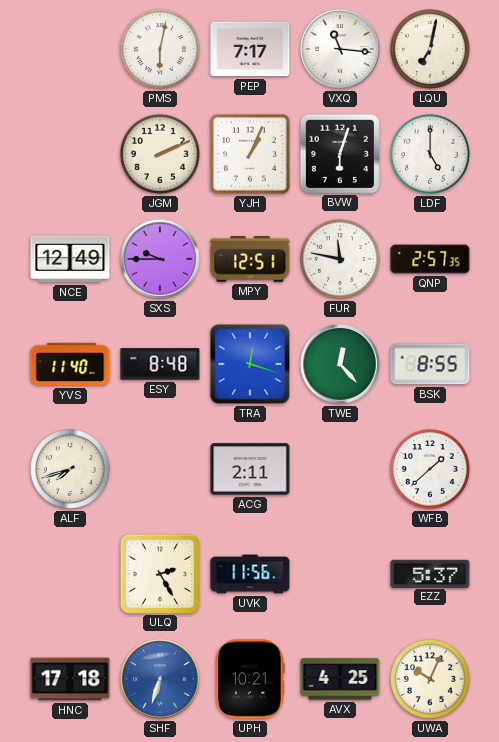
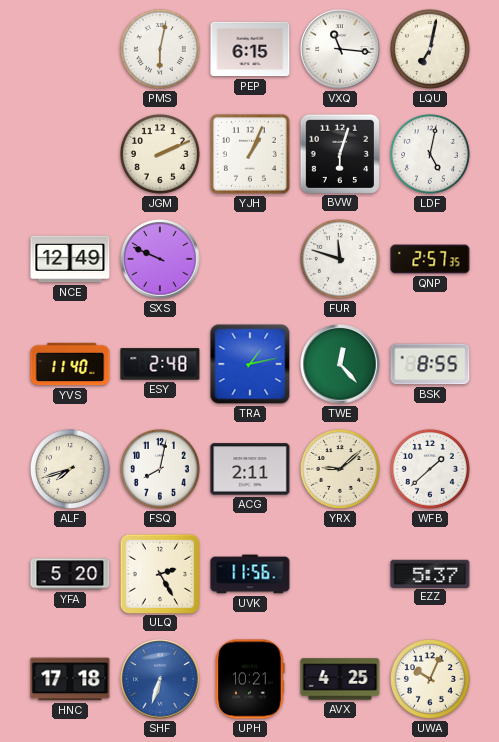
PEP: 7:17 -> 6:15
LDF: 5:00 -> 5:02
SXS: 9:45 -> 9:49
MPY: 12:51 -> none
FUR: 11:47 -> 11:48
ESY: 8:48 -> 2:48
TRA: 12:18 -> 1:13
FSQ: none -> 8:02
YRX: none -> 9:08
YFA: none -> 5:20
